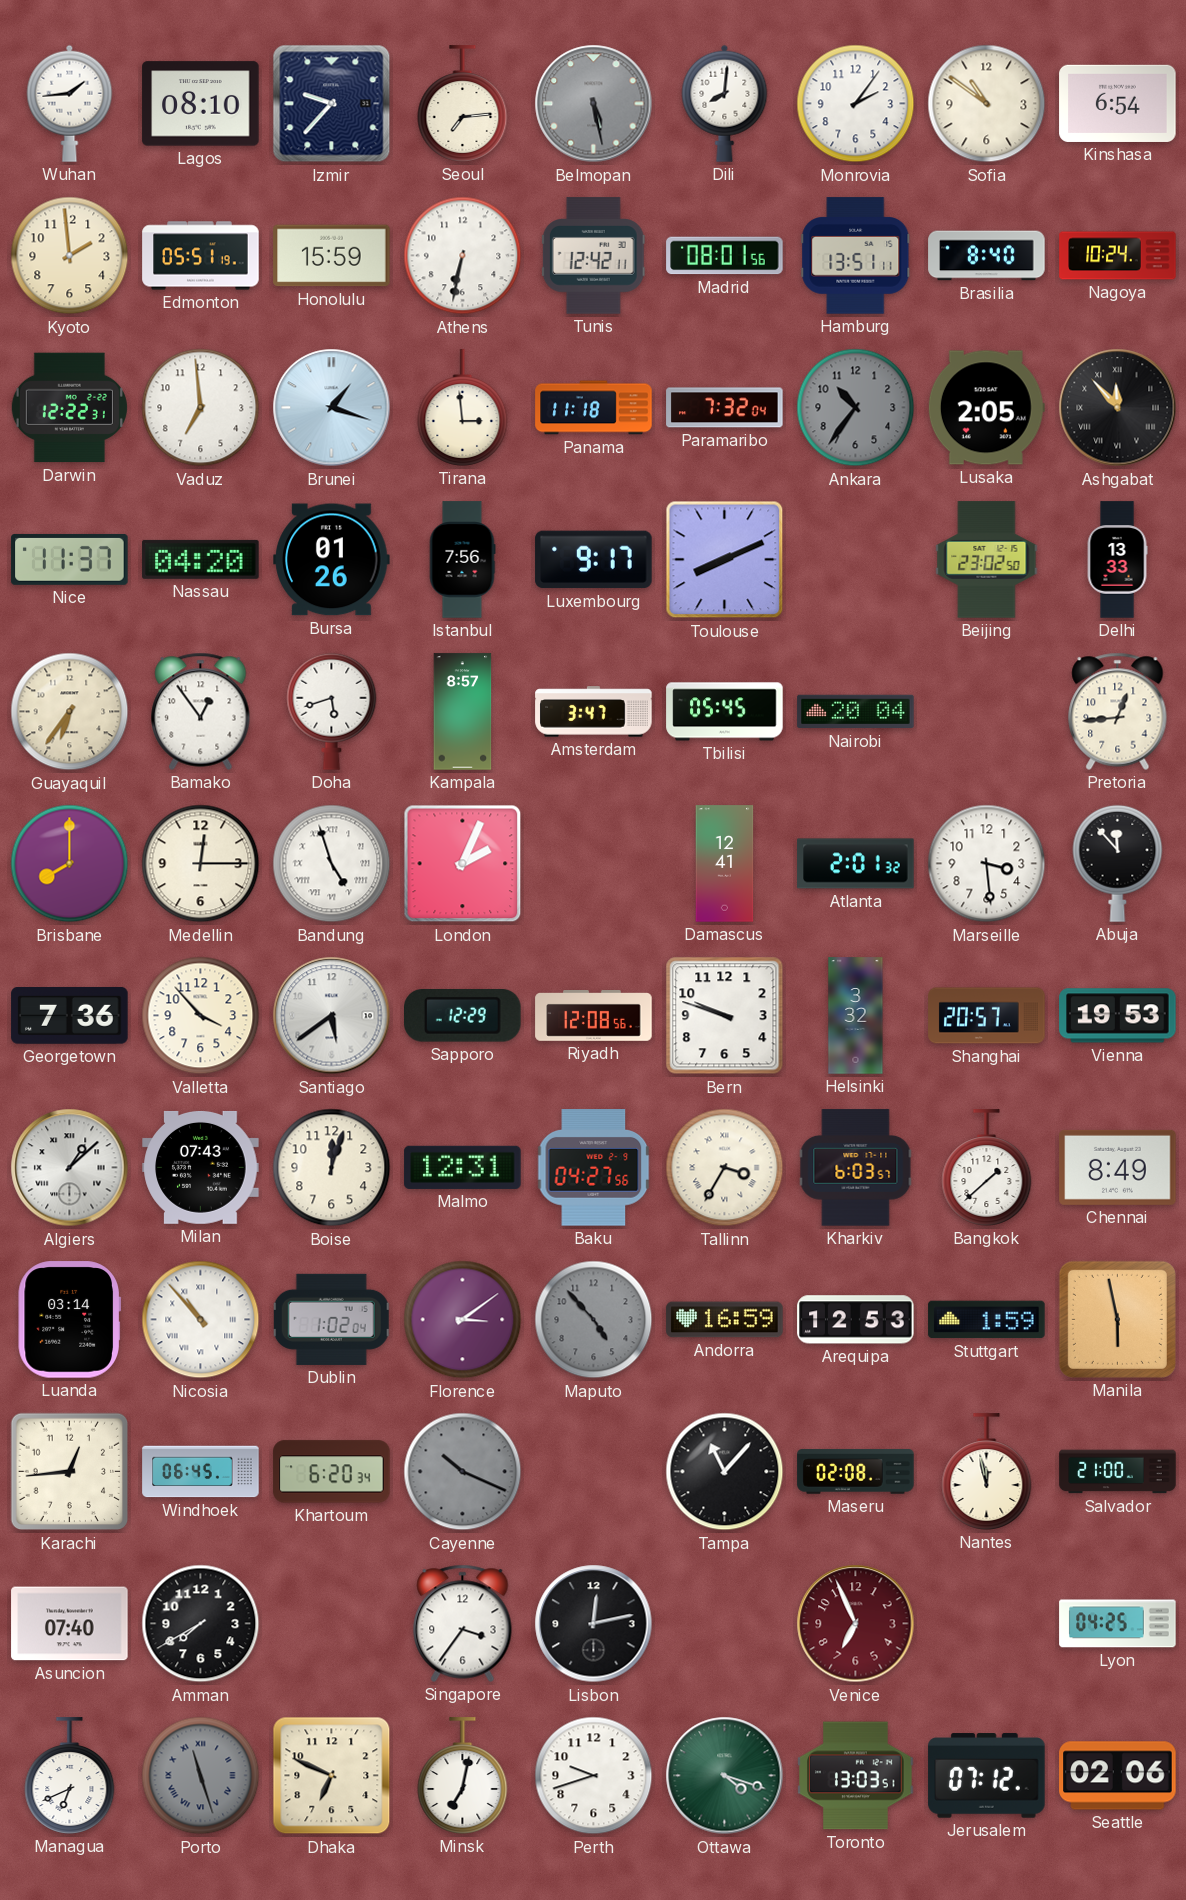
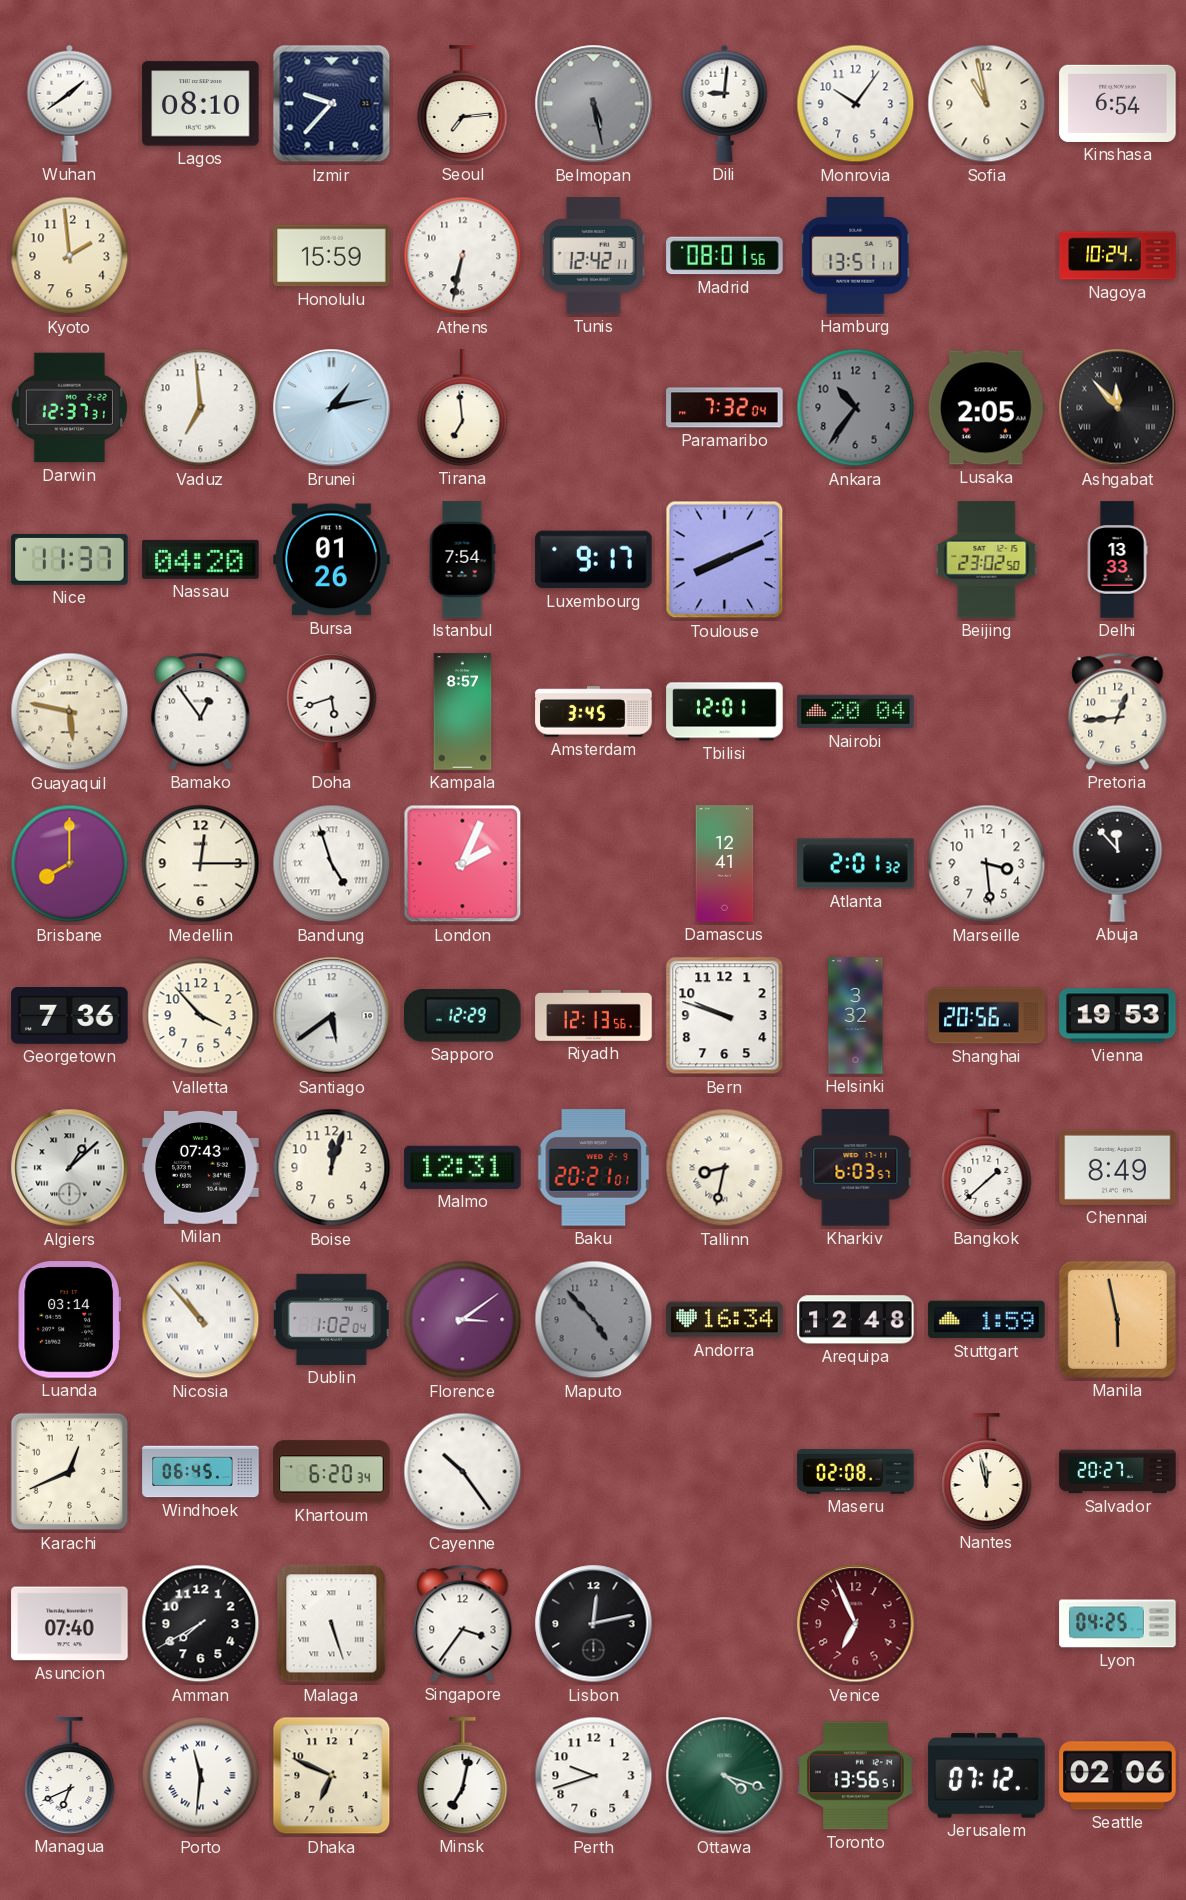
Wuhan: 1:44 -> 1:39
Dili: 8:01 -> 9:01
Monrovia: 2:06 -> 10:06
Sofia: 10:51 -> 10:58
Edmonton: 05:51 -> none
Brasilia: 8:40 -> none
Darwin: 12:22 -> 12:37
Brunei: 1:18 -> 1:13
Tirana: 2:59 -> 6:59
Panama: 11:18 -> none
Istanbul: 7:56 -> 7:54
Guayaquil: 6:36 -> 5:47
Amsterdam: 3:47 -> 3:45
Tbilisi: 05:45 -> 12:01
Riyadh: 12:08 -> 12:13
Shanghai: 20:57 -> 20:56
Baku: 04:27 -> 20:21
Tallinn: 3:35 -> 8:32
Andorra: 16:59 -> 16:34
Arequipa: 12:53 -> 12:48
Karachi: 12:44 -> 12:41
Cayenne: 10:19 -> 10:24
Cayenne dial: grey -> white
Tampa: 11:07 -> none
Salvador: 21:00 -> 20:27
Malaga: none -> 5:27
Porto: 11:27 -> 11:31
Porto dial: grey -> white
Toronto: 13:03 -> 13:56
